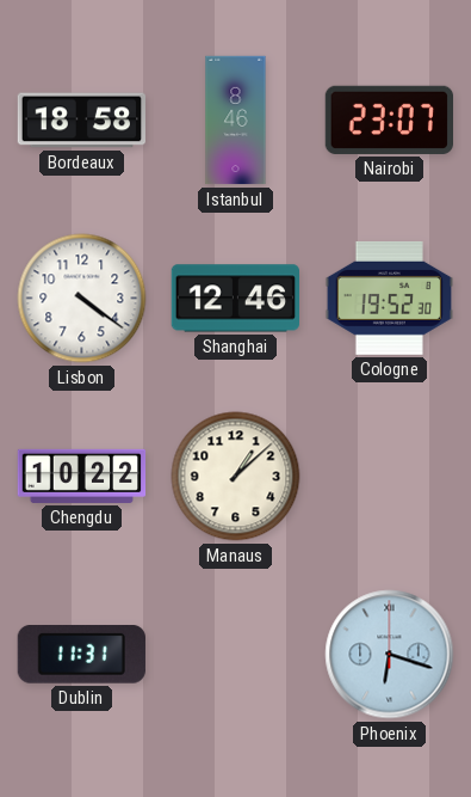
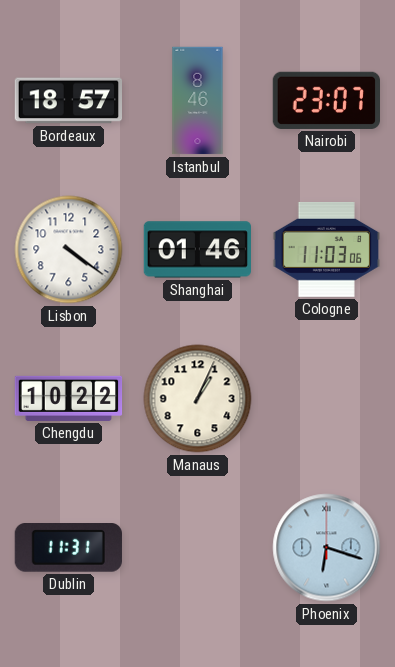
Bordeaux: 18:58 -> 18:57
Shanghai: 12:46 -> 01:46
Cologne: 19:52 -> 11:03
Manaus: 1:08 -> 1:04
